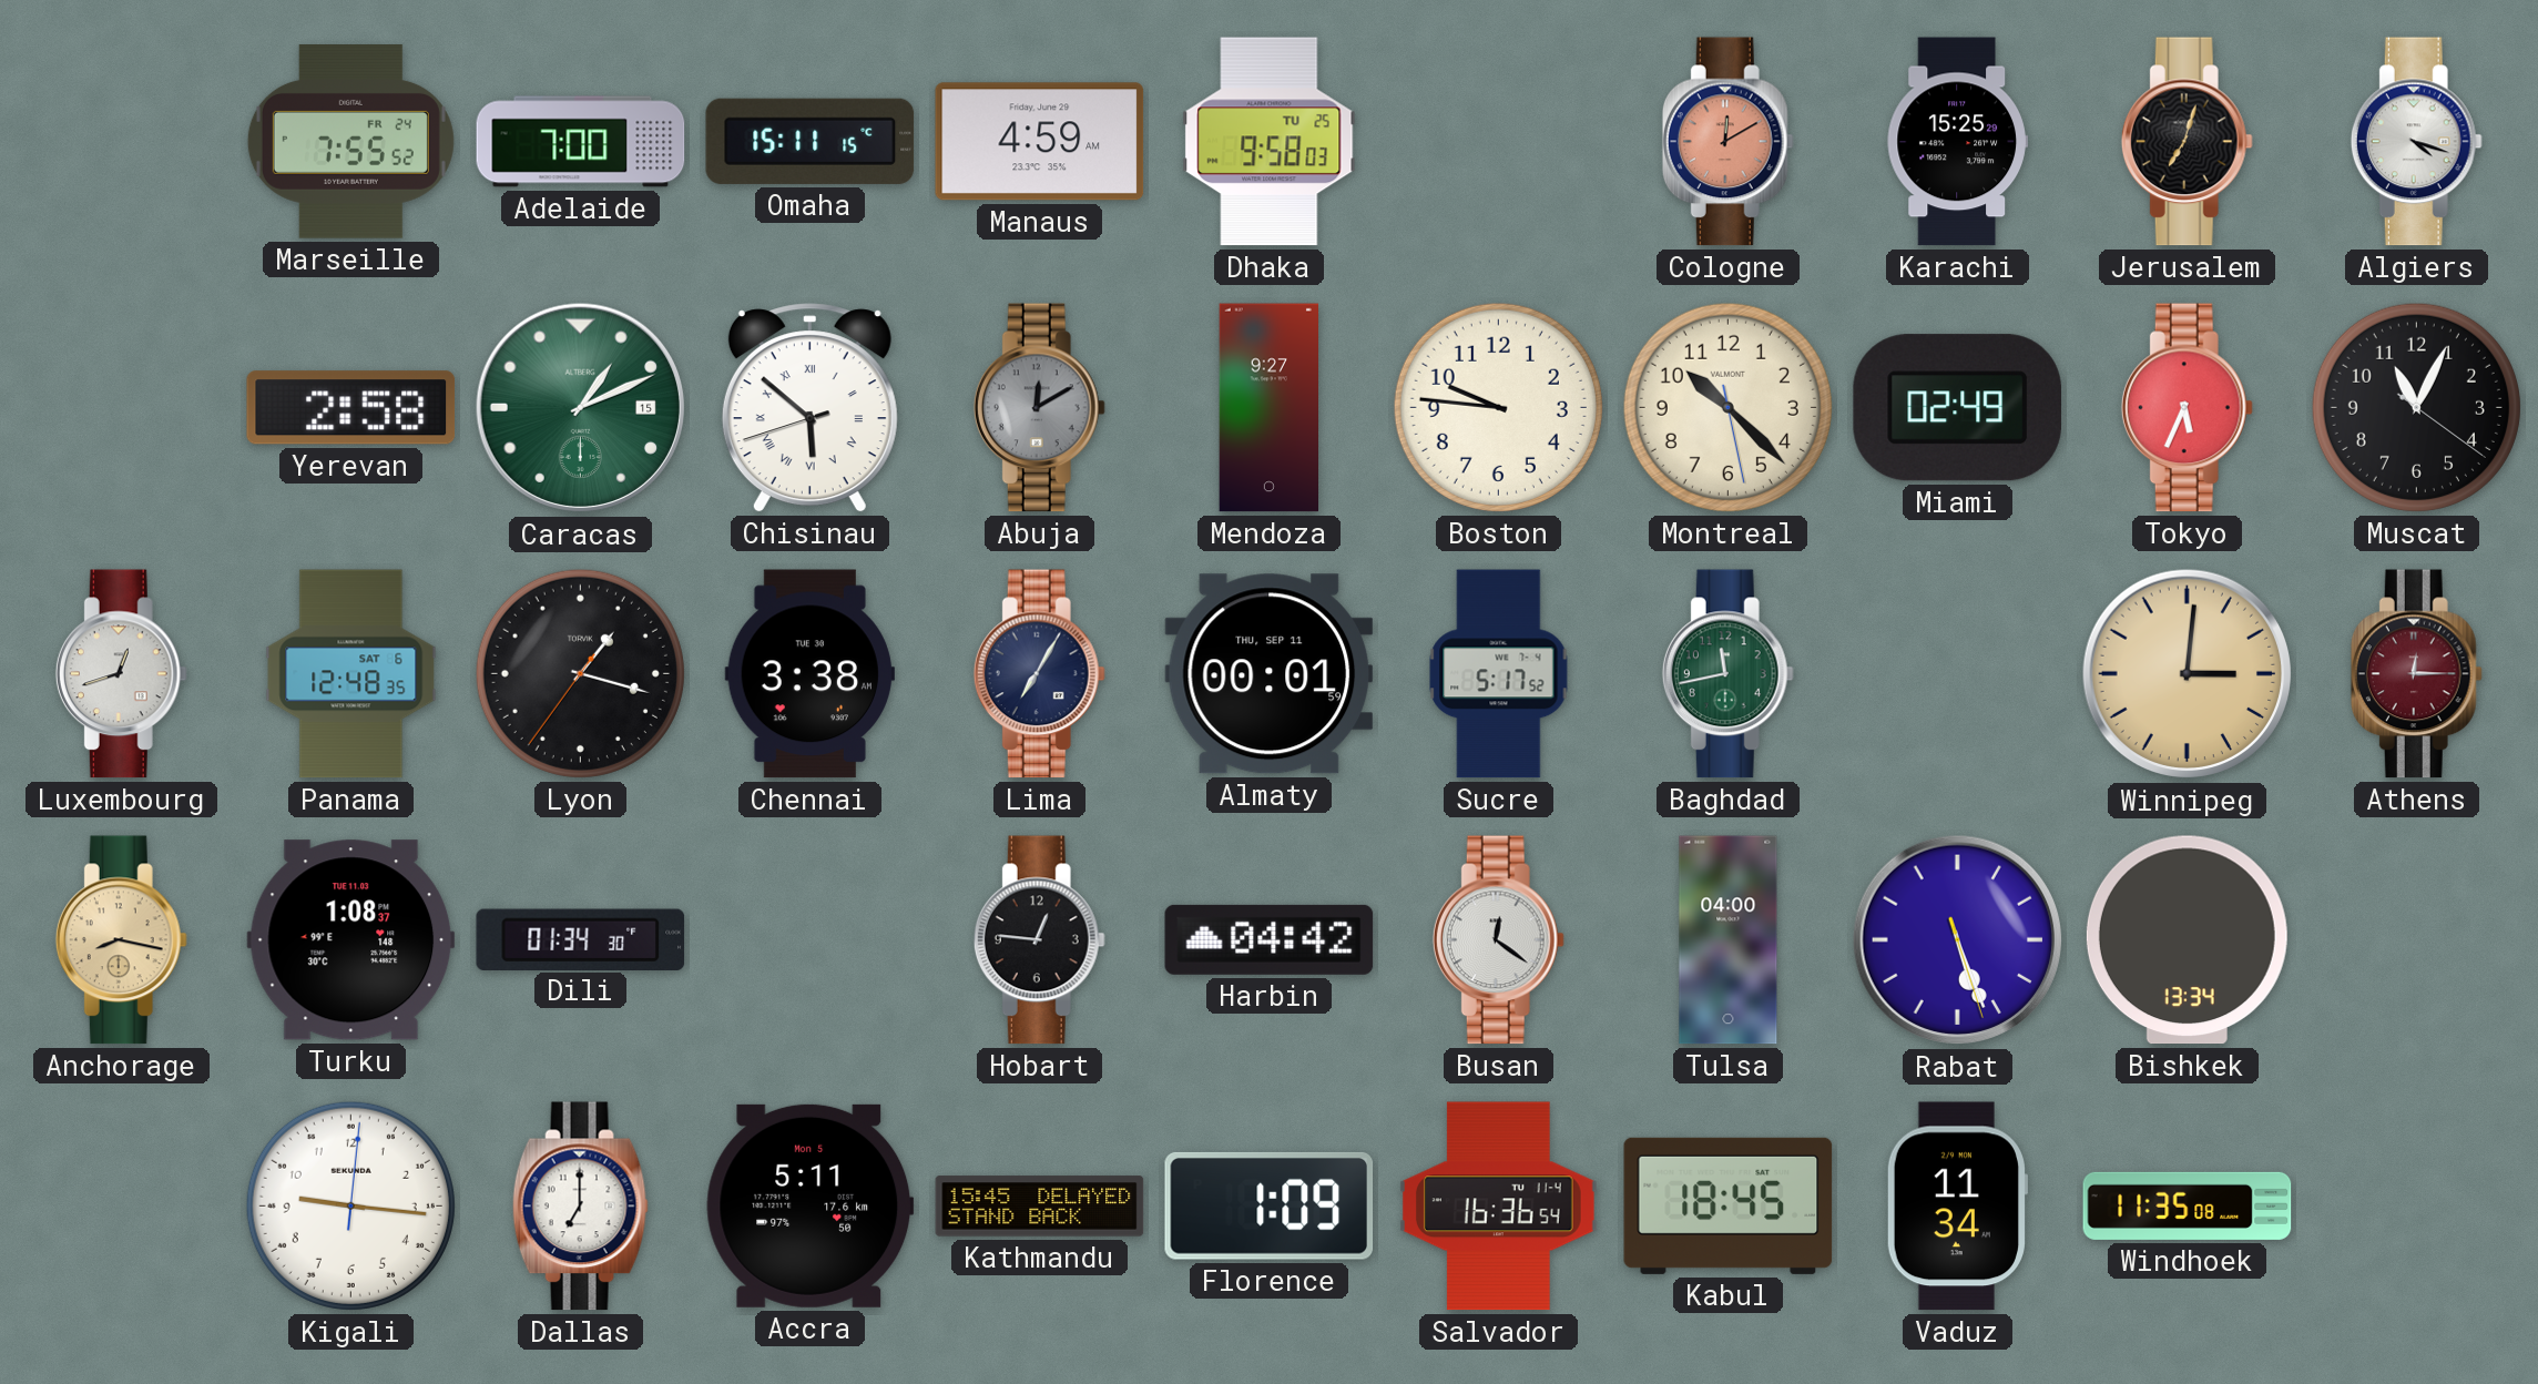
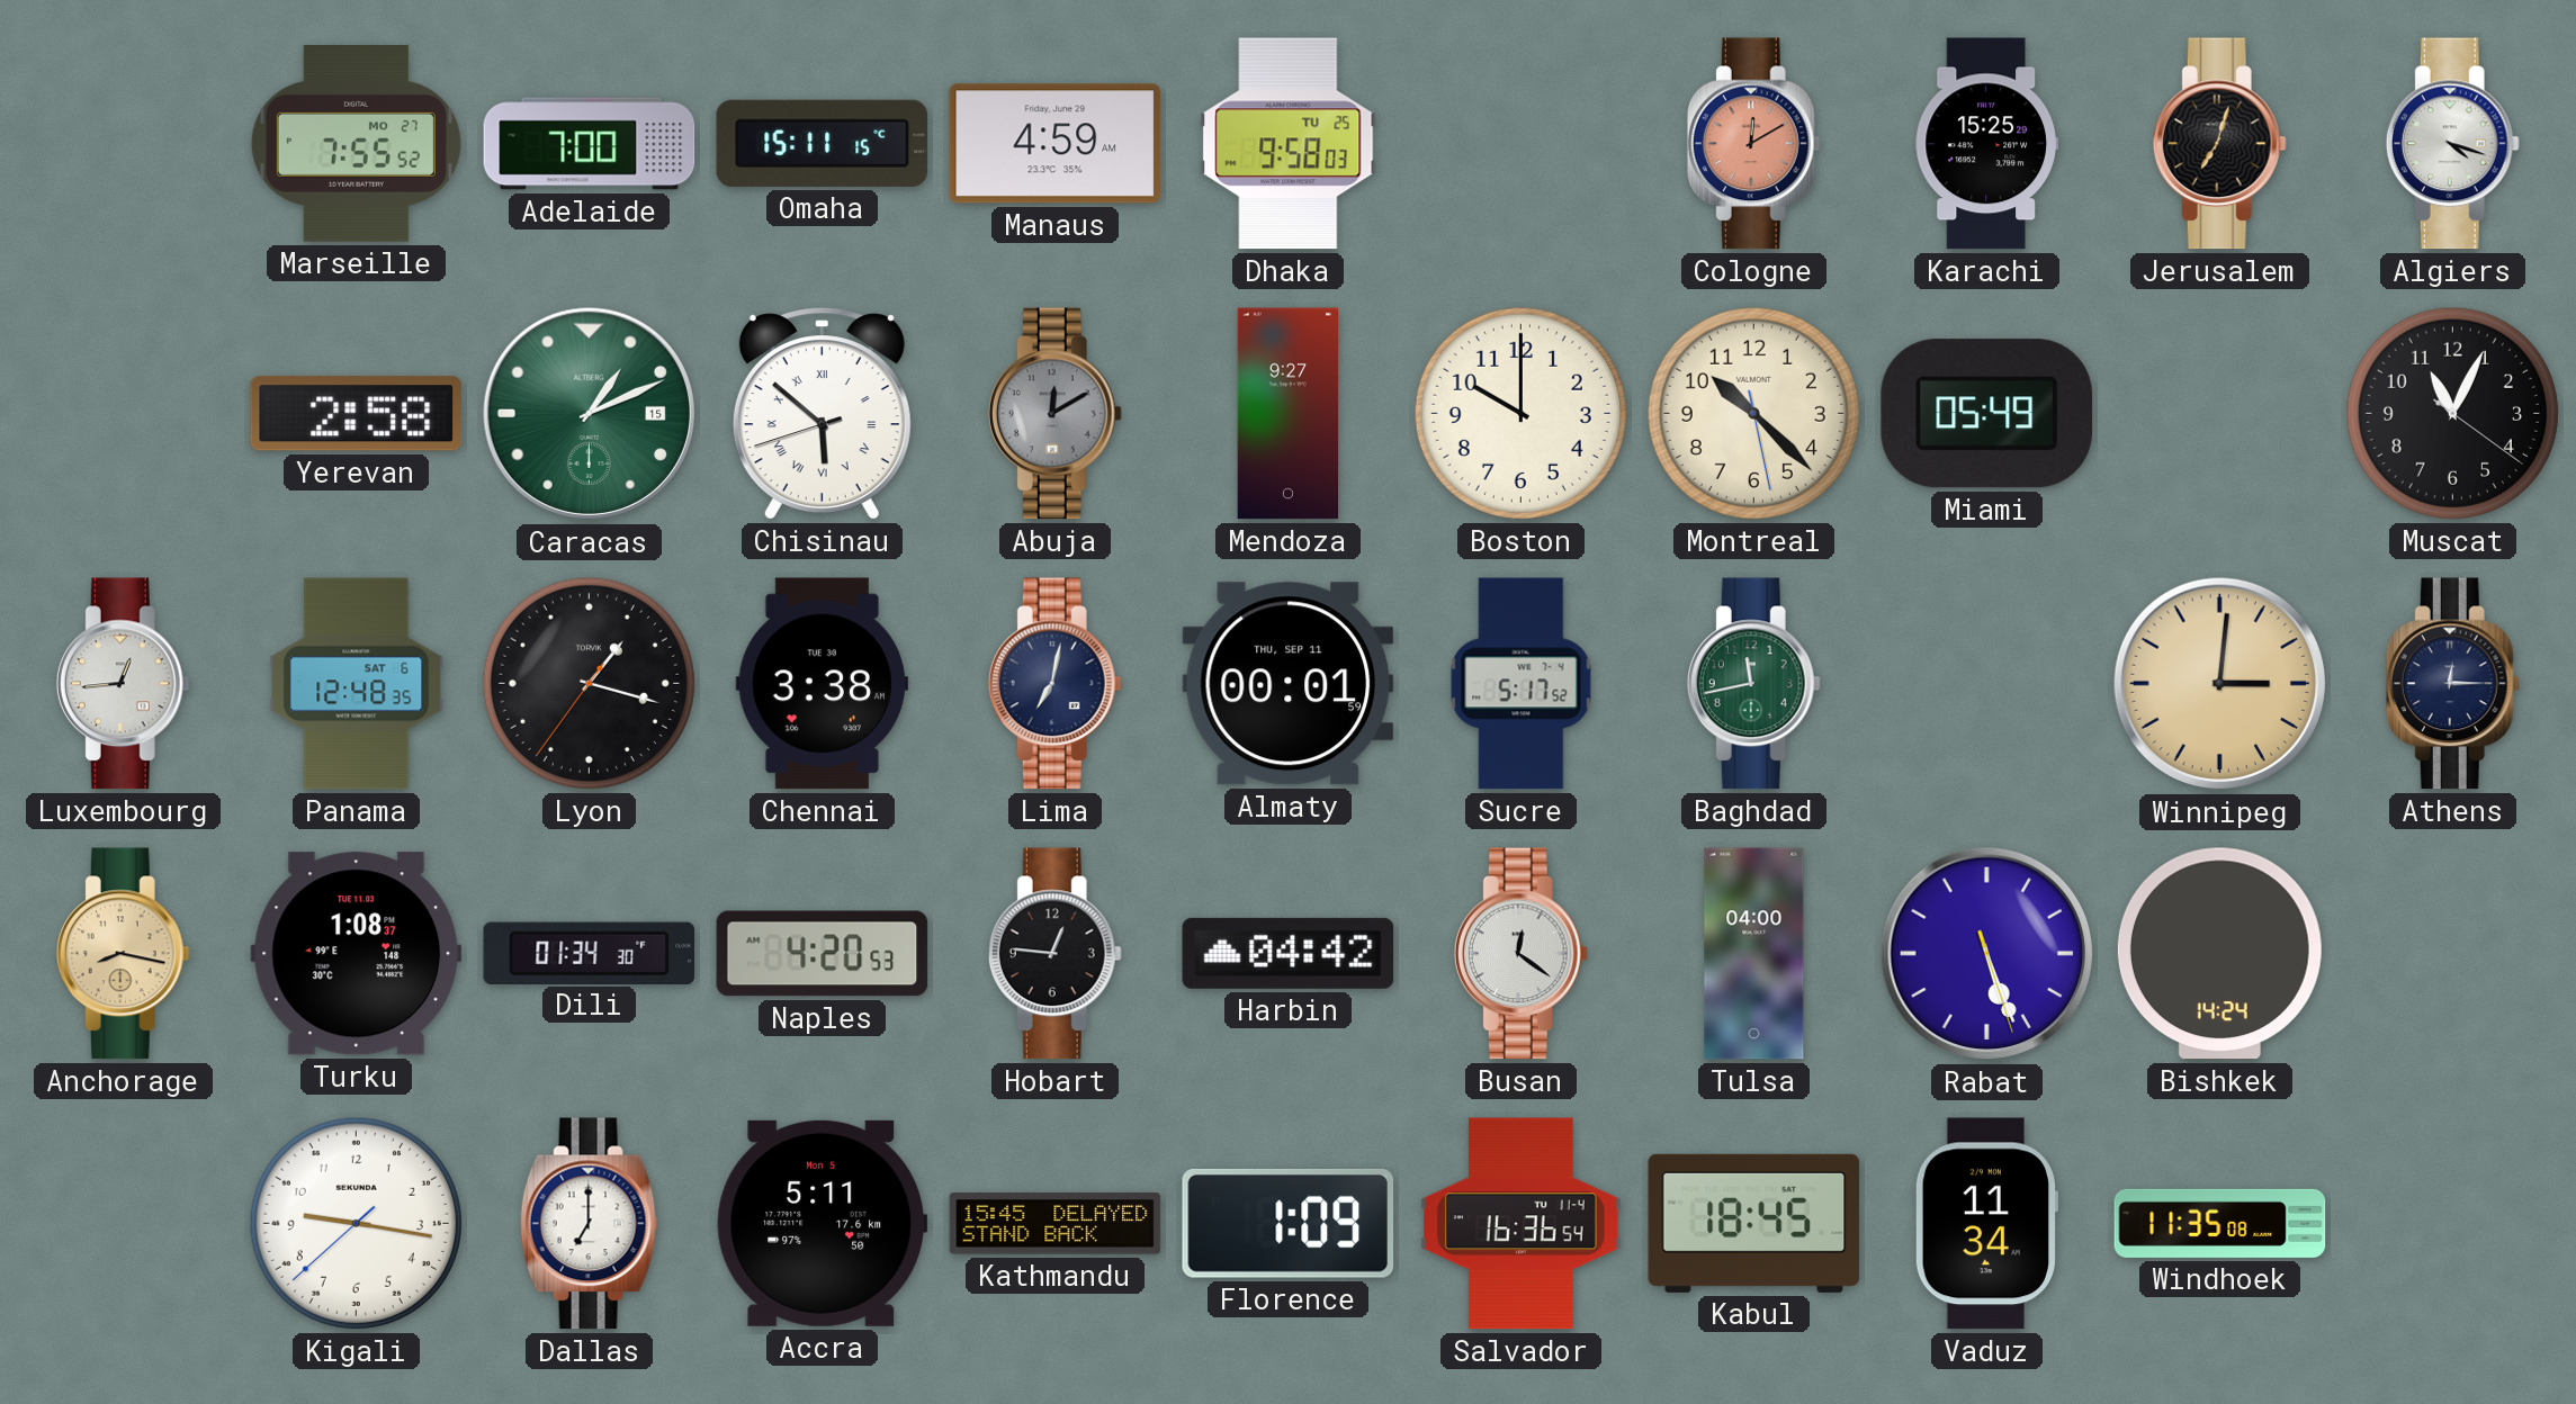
Marseille date: FR 24 -> MO 27
Boston: 9:46 -> 10:00
Miami: 02:49 -> 05:49
Tokyo: 5:34 -> none
Luxembourg: 12:42 -> 12:44
Lima: 7:05 -> 7:02
Athens dial: burgundy -> navy
Naples: none -> 4:20
Bishkek: 13:34 -> 14:24
Kigali: 9:16:01 -> 9:16:38
